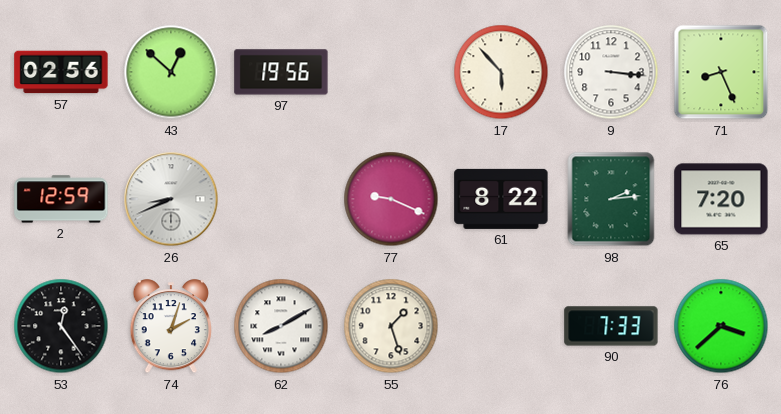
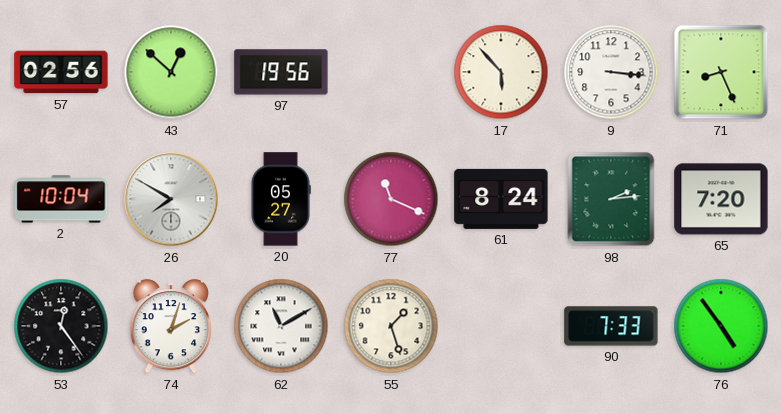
2: 12:59 -> 10:04
26: 8:41 -> 7:50
20: none -> 05:27
77: 9:19 -> 11:19
61: 8:22 -> 8:24
62: 8:10 -> 11:10
76: 3:38 -> 4:54
